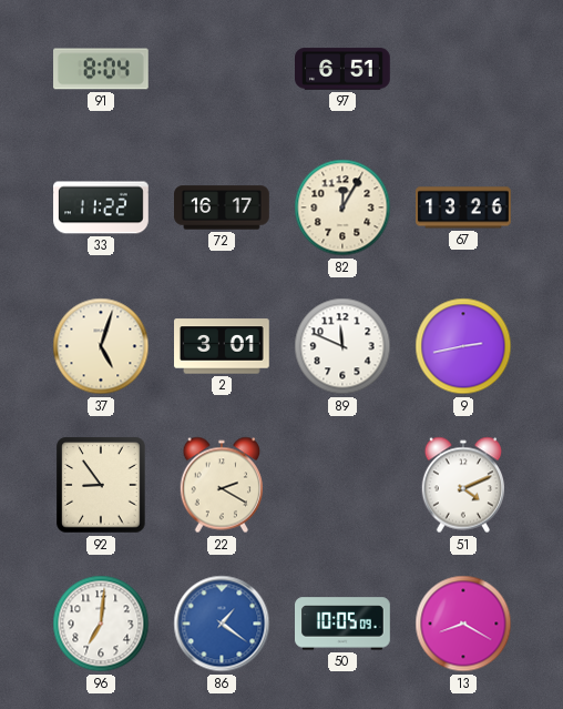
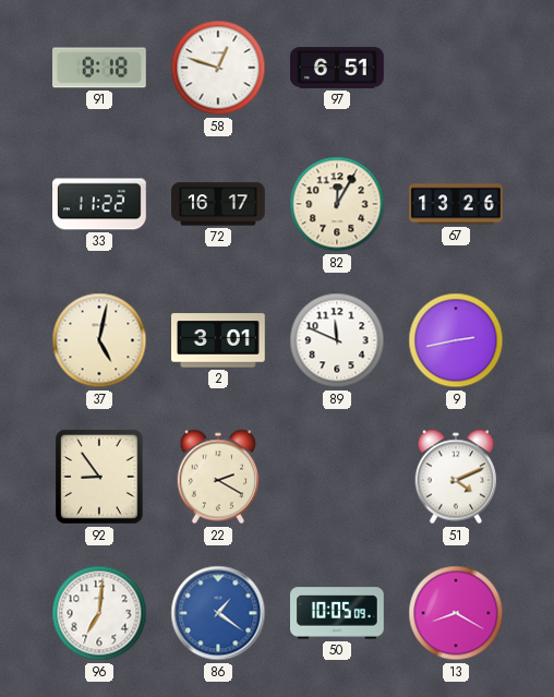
91: 8:04 -> 8:18
58: none -> 12:48
37: 5:03 -> 5:02
